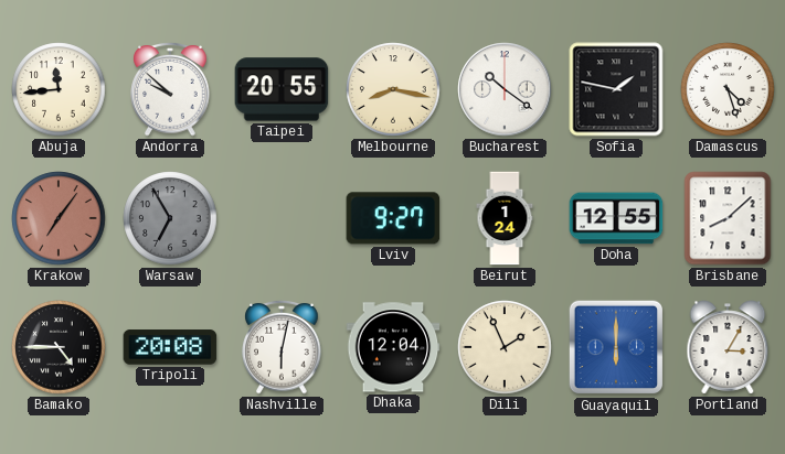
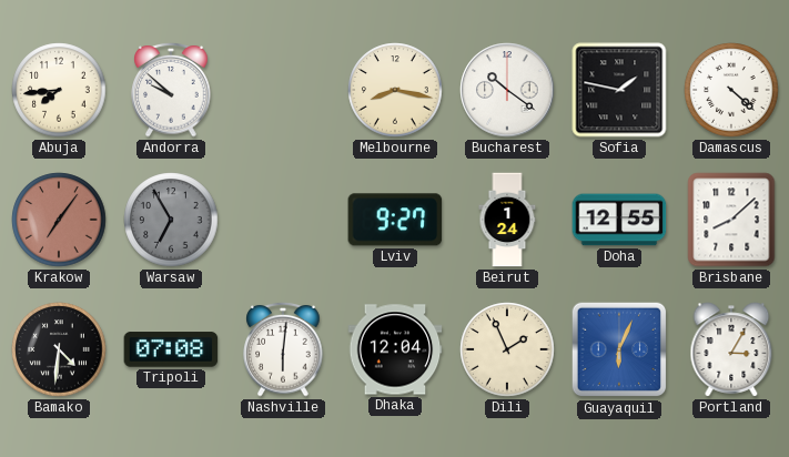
Abuja: 11:44 -> 7:44
Taipei: 20:55 -> none
Damascus: 4:27 -> 4:22
Bamako: 4:45 -> 4:31
Tripoli: 20:08 -> 07:08
Nashville: 6:02 -> 6:01
Guayaquil: 6:00 -> 6:04
